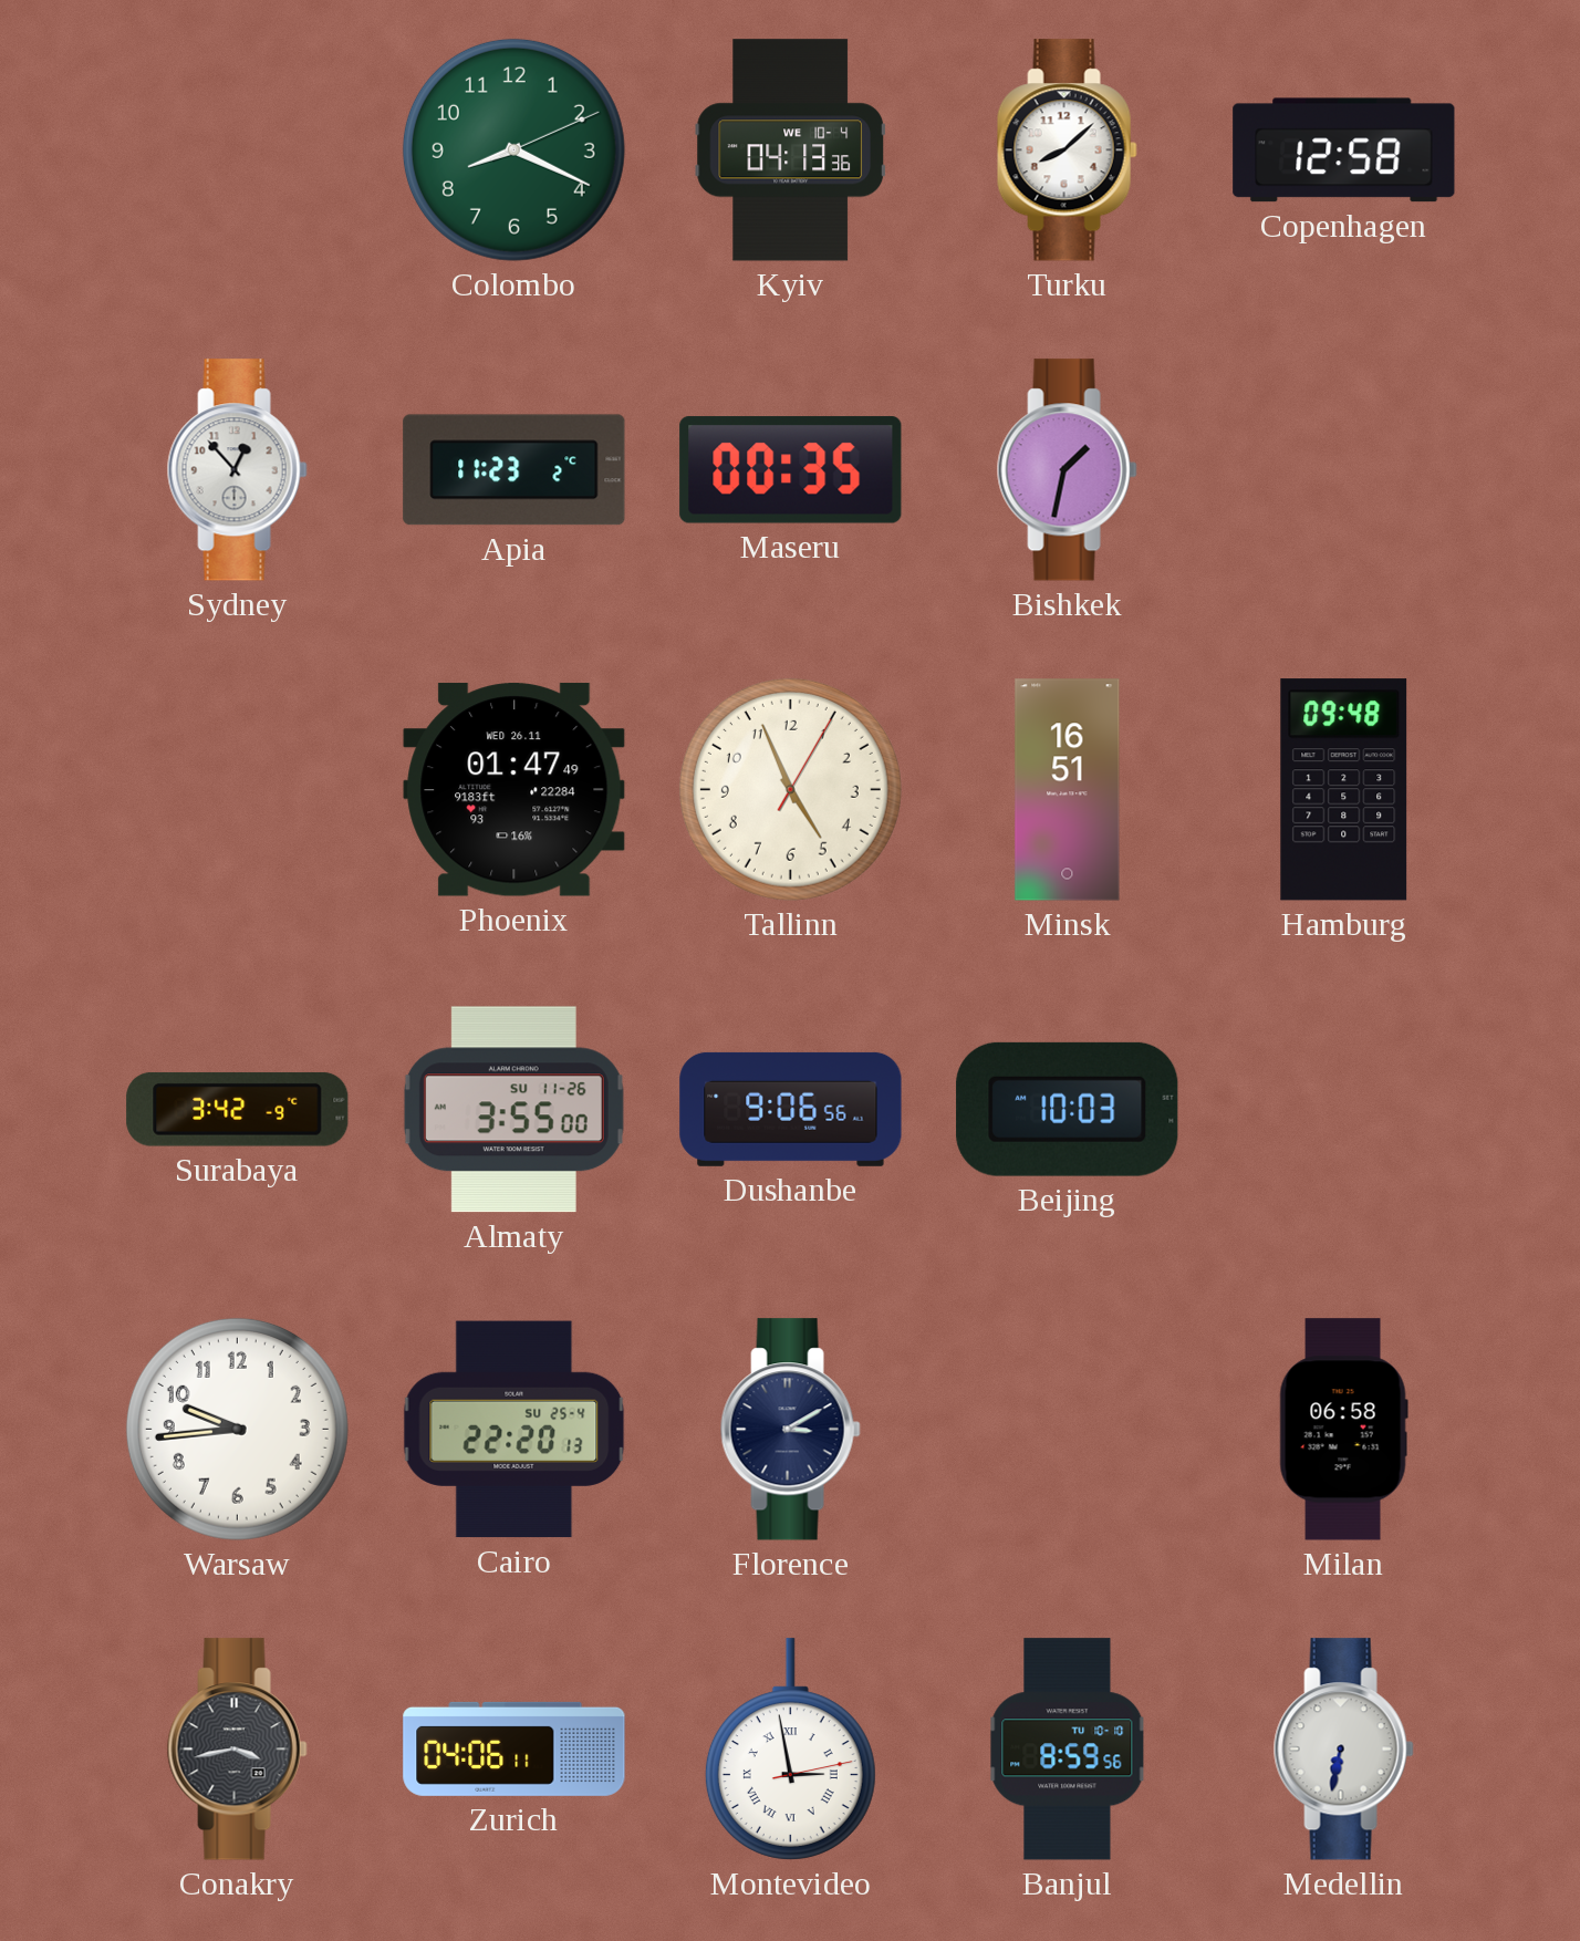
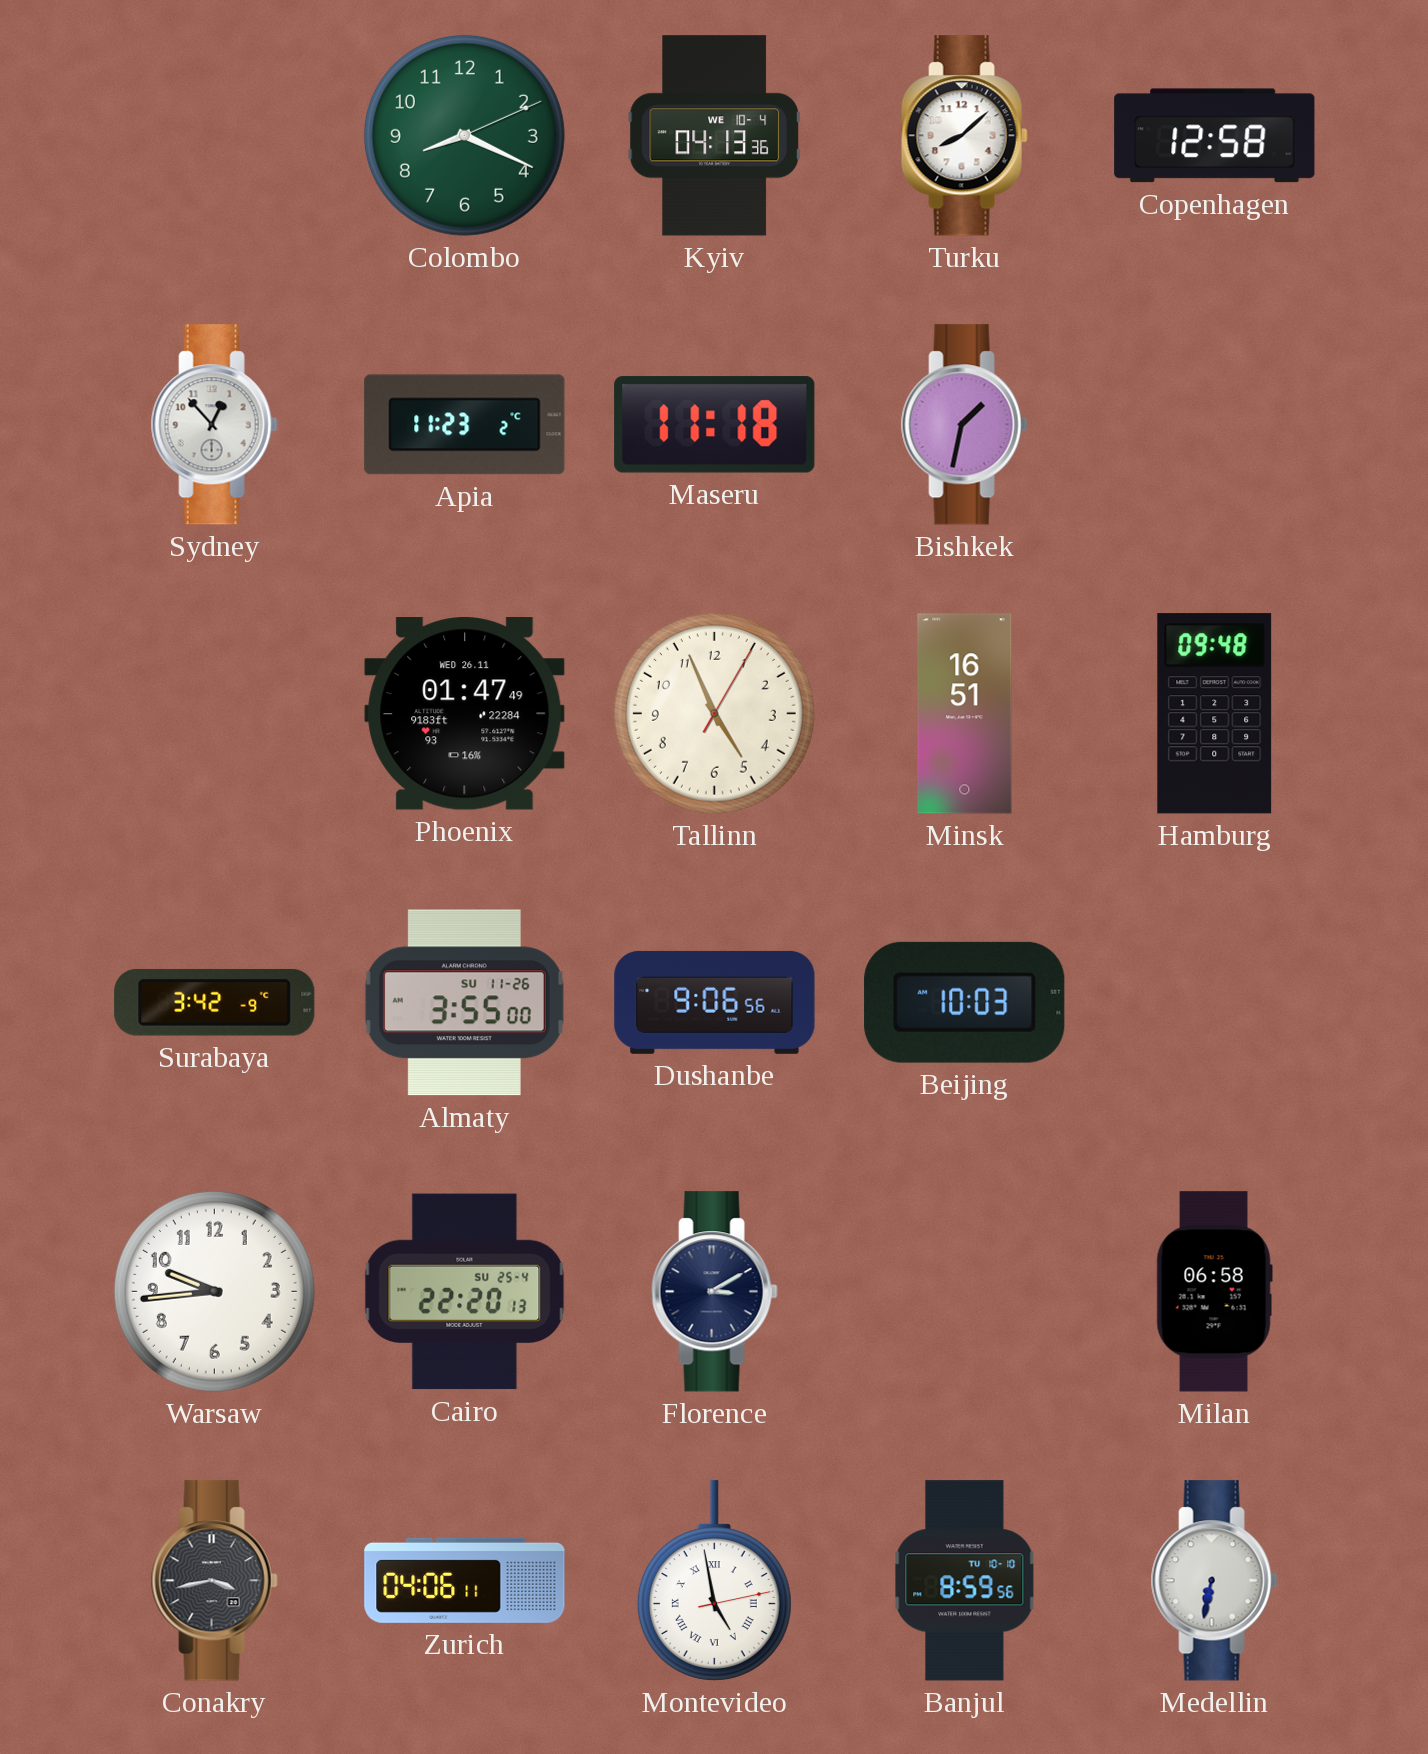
Maseru: 00:35 -> 11:18
Montevideo: 2:58 -> 4:58
